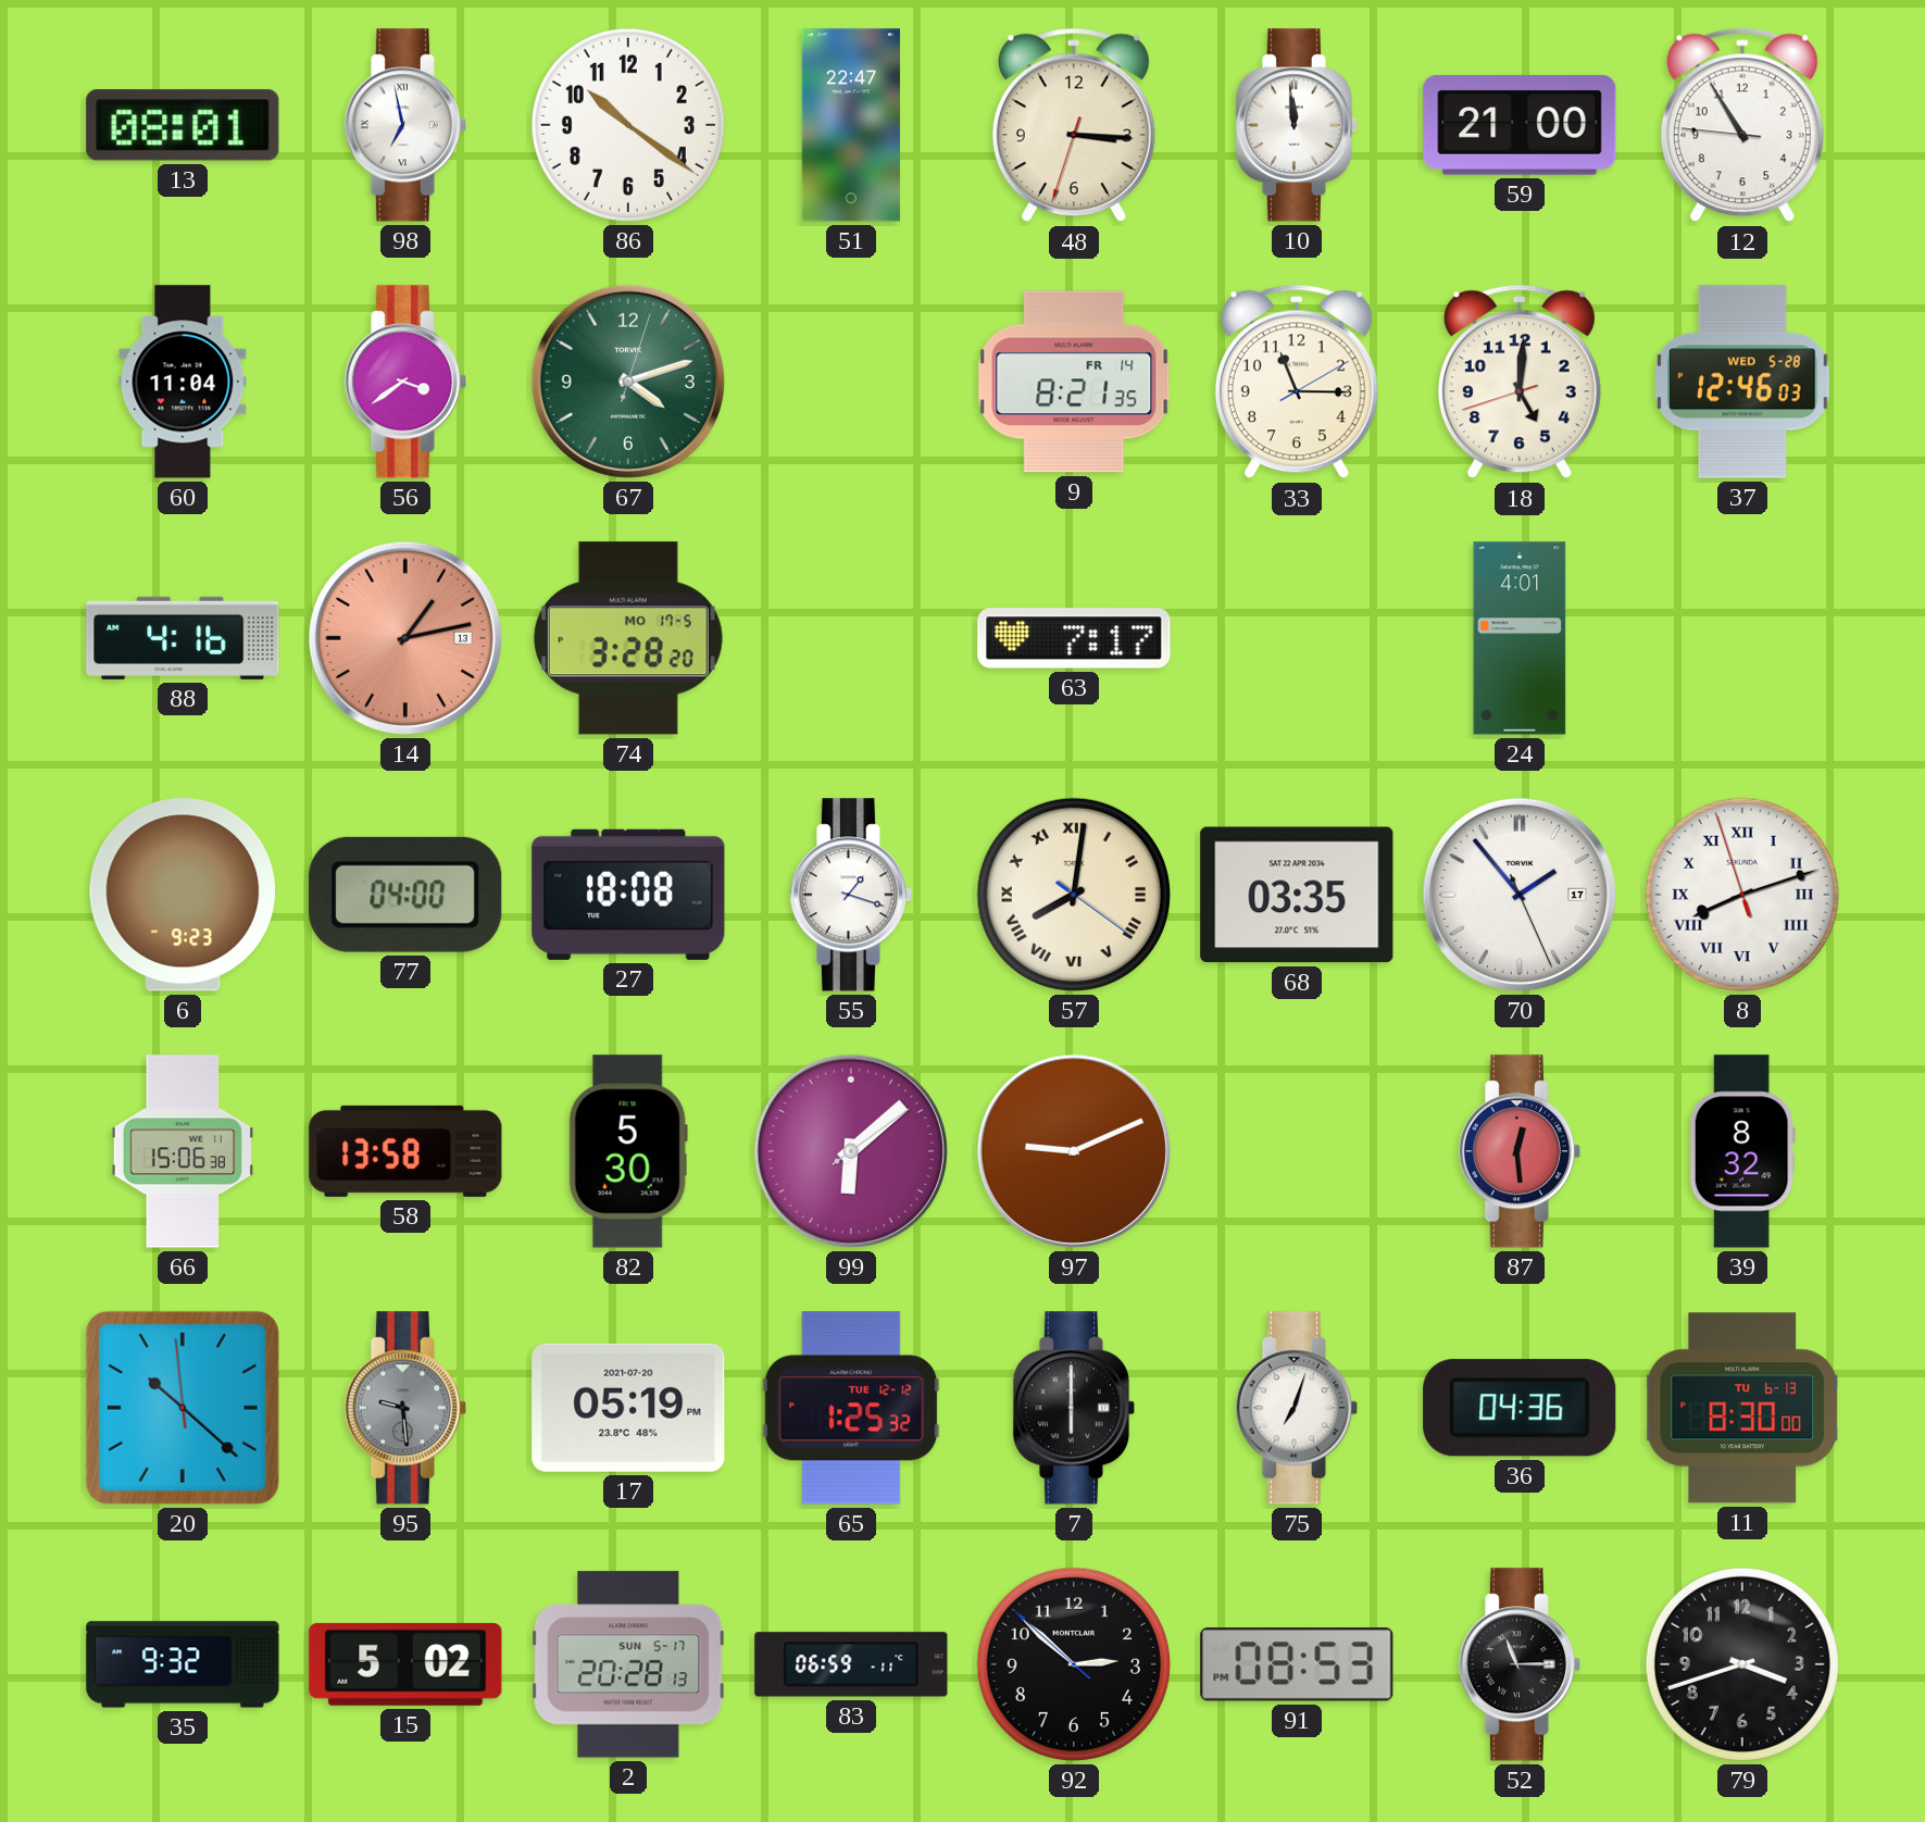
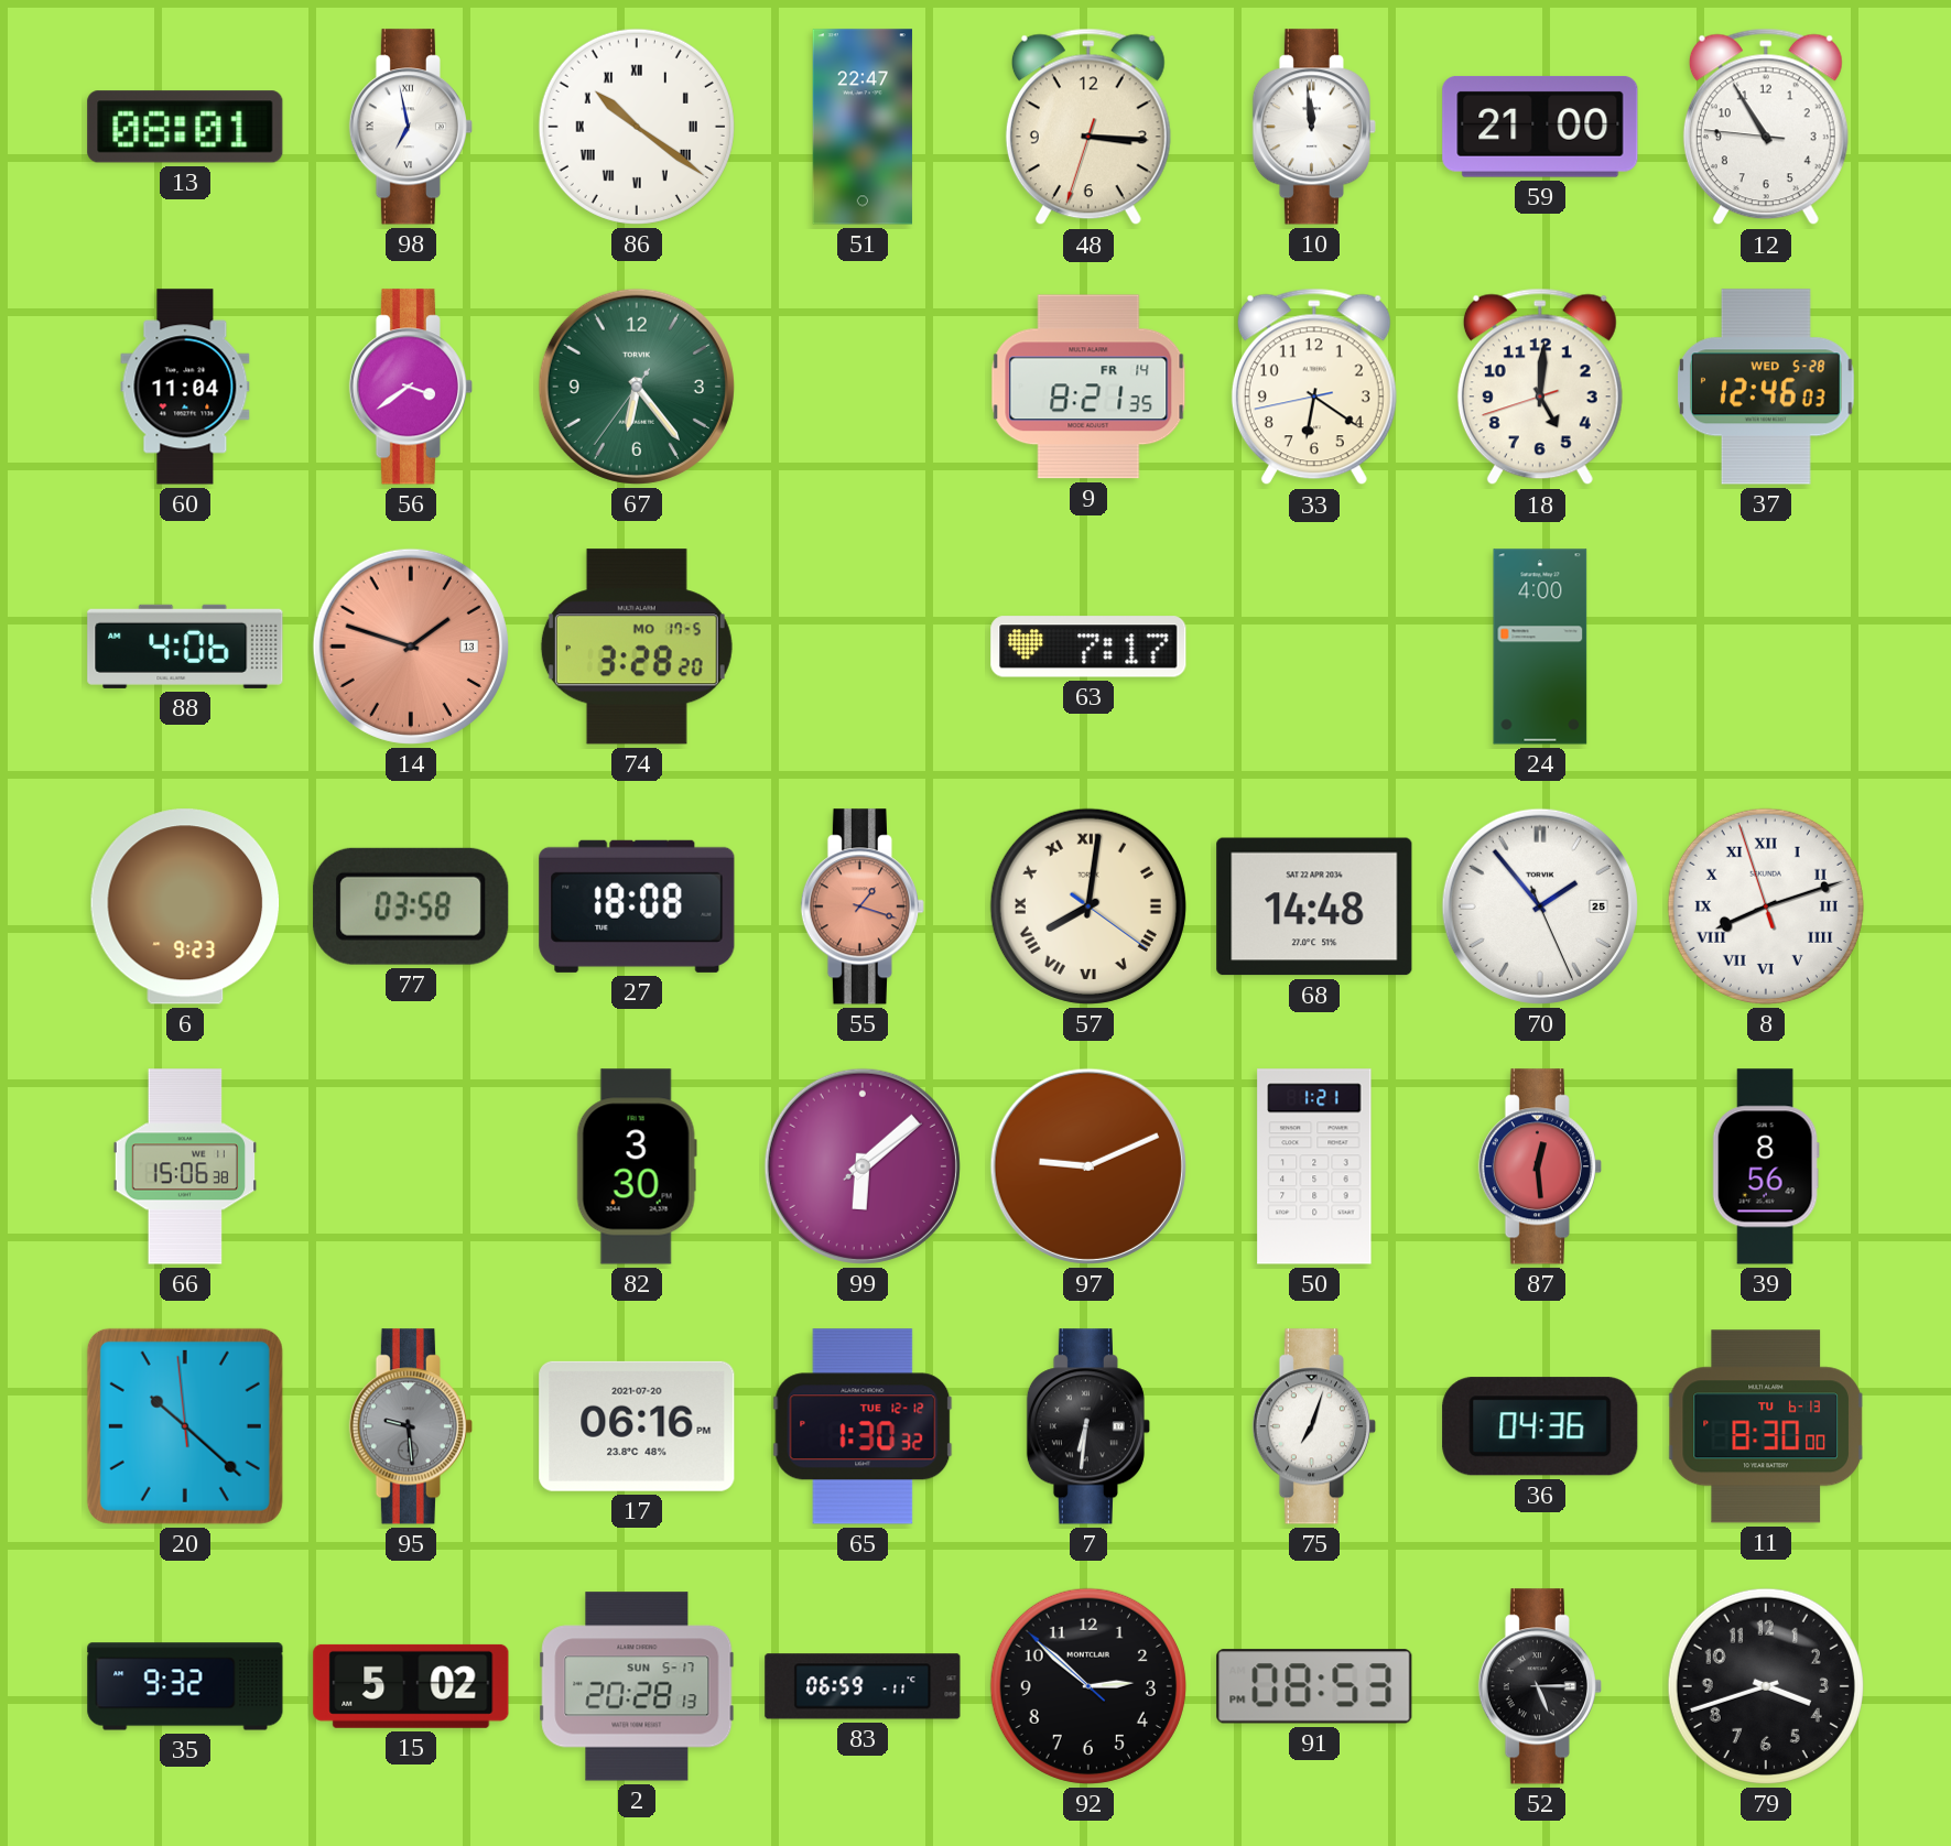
86 numerals: Arabic -> Roman
67: 4:12 -> 6:23
33: 11:15 -> 6:20
88: 4:16 -> 4:06
14: 1:13 -> 1:48
24: 4:01 -> 4:00
77: 04:00 -> 03:58
55 dial: white -> salmon
68: 03:35 -> 14:48
70 date: 17 -> 25
58: 13:58 -> none
82: 5:30 -> 3:30
50: none -> 1:21
39: 8:32 -> 8:56
17: 05:19 -> 06:16
65: 1:25 -> 1:30
7: 6:00 -> 6:31
52: 11:15 -> 5:15
